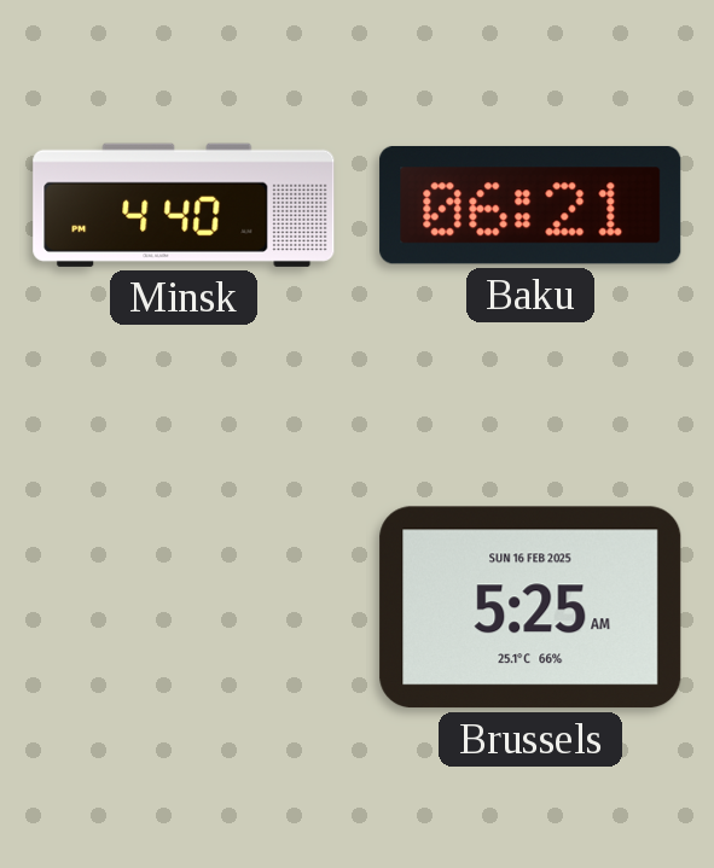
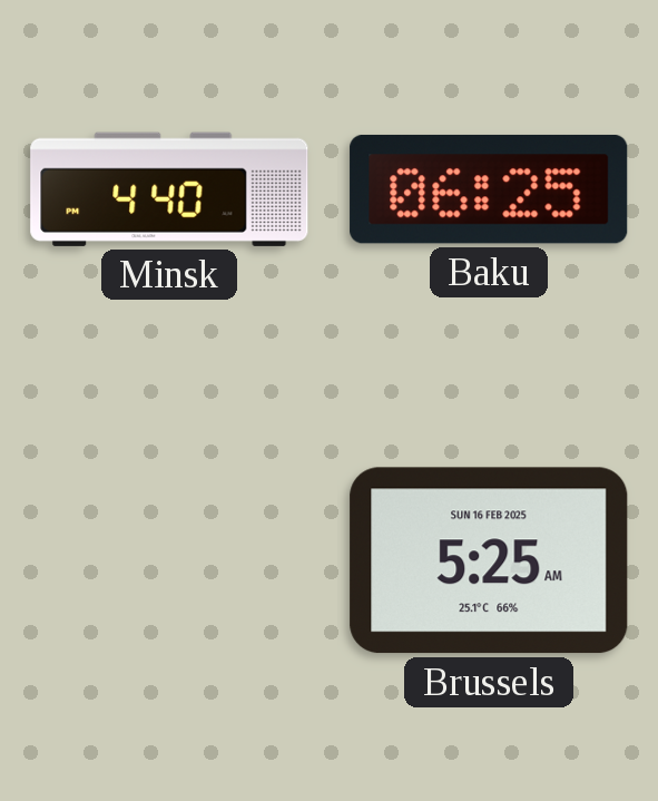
Baku: 06:21 -> 06:25
